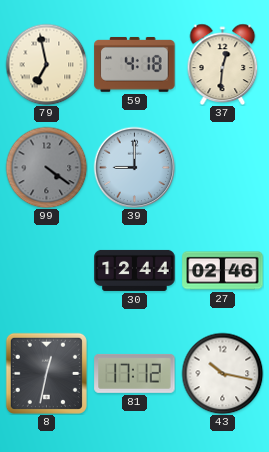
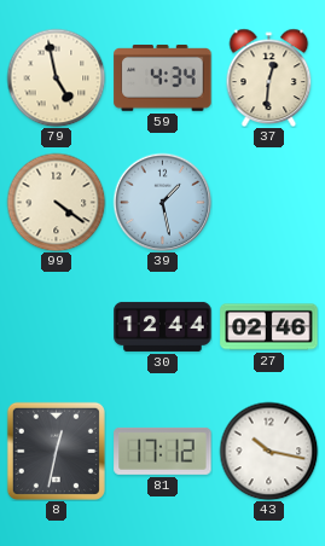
79: 6:58 -> 4:58
59: 4:18 -> 4:34
99 dial: grey -> cream
39: 9:00 -> 1:28
